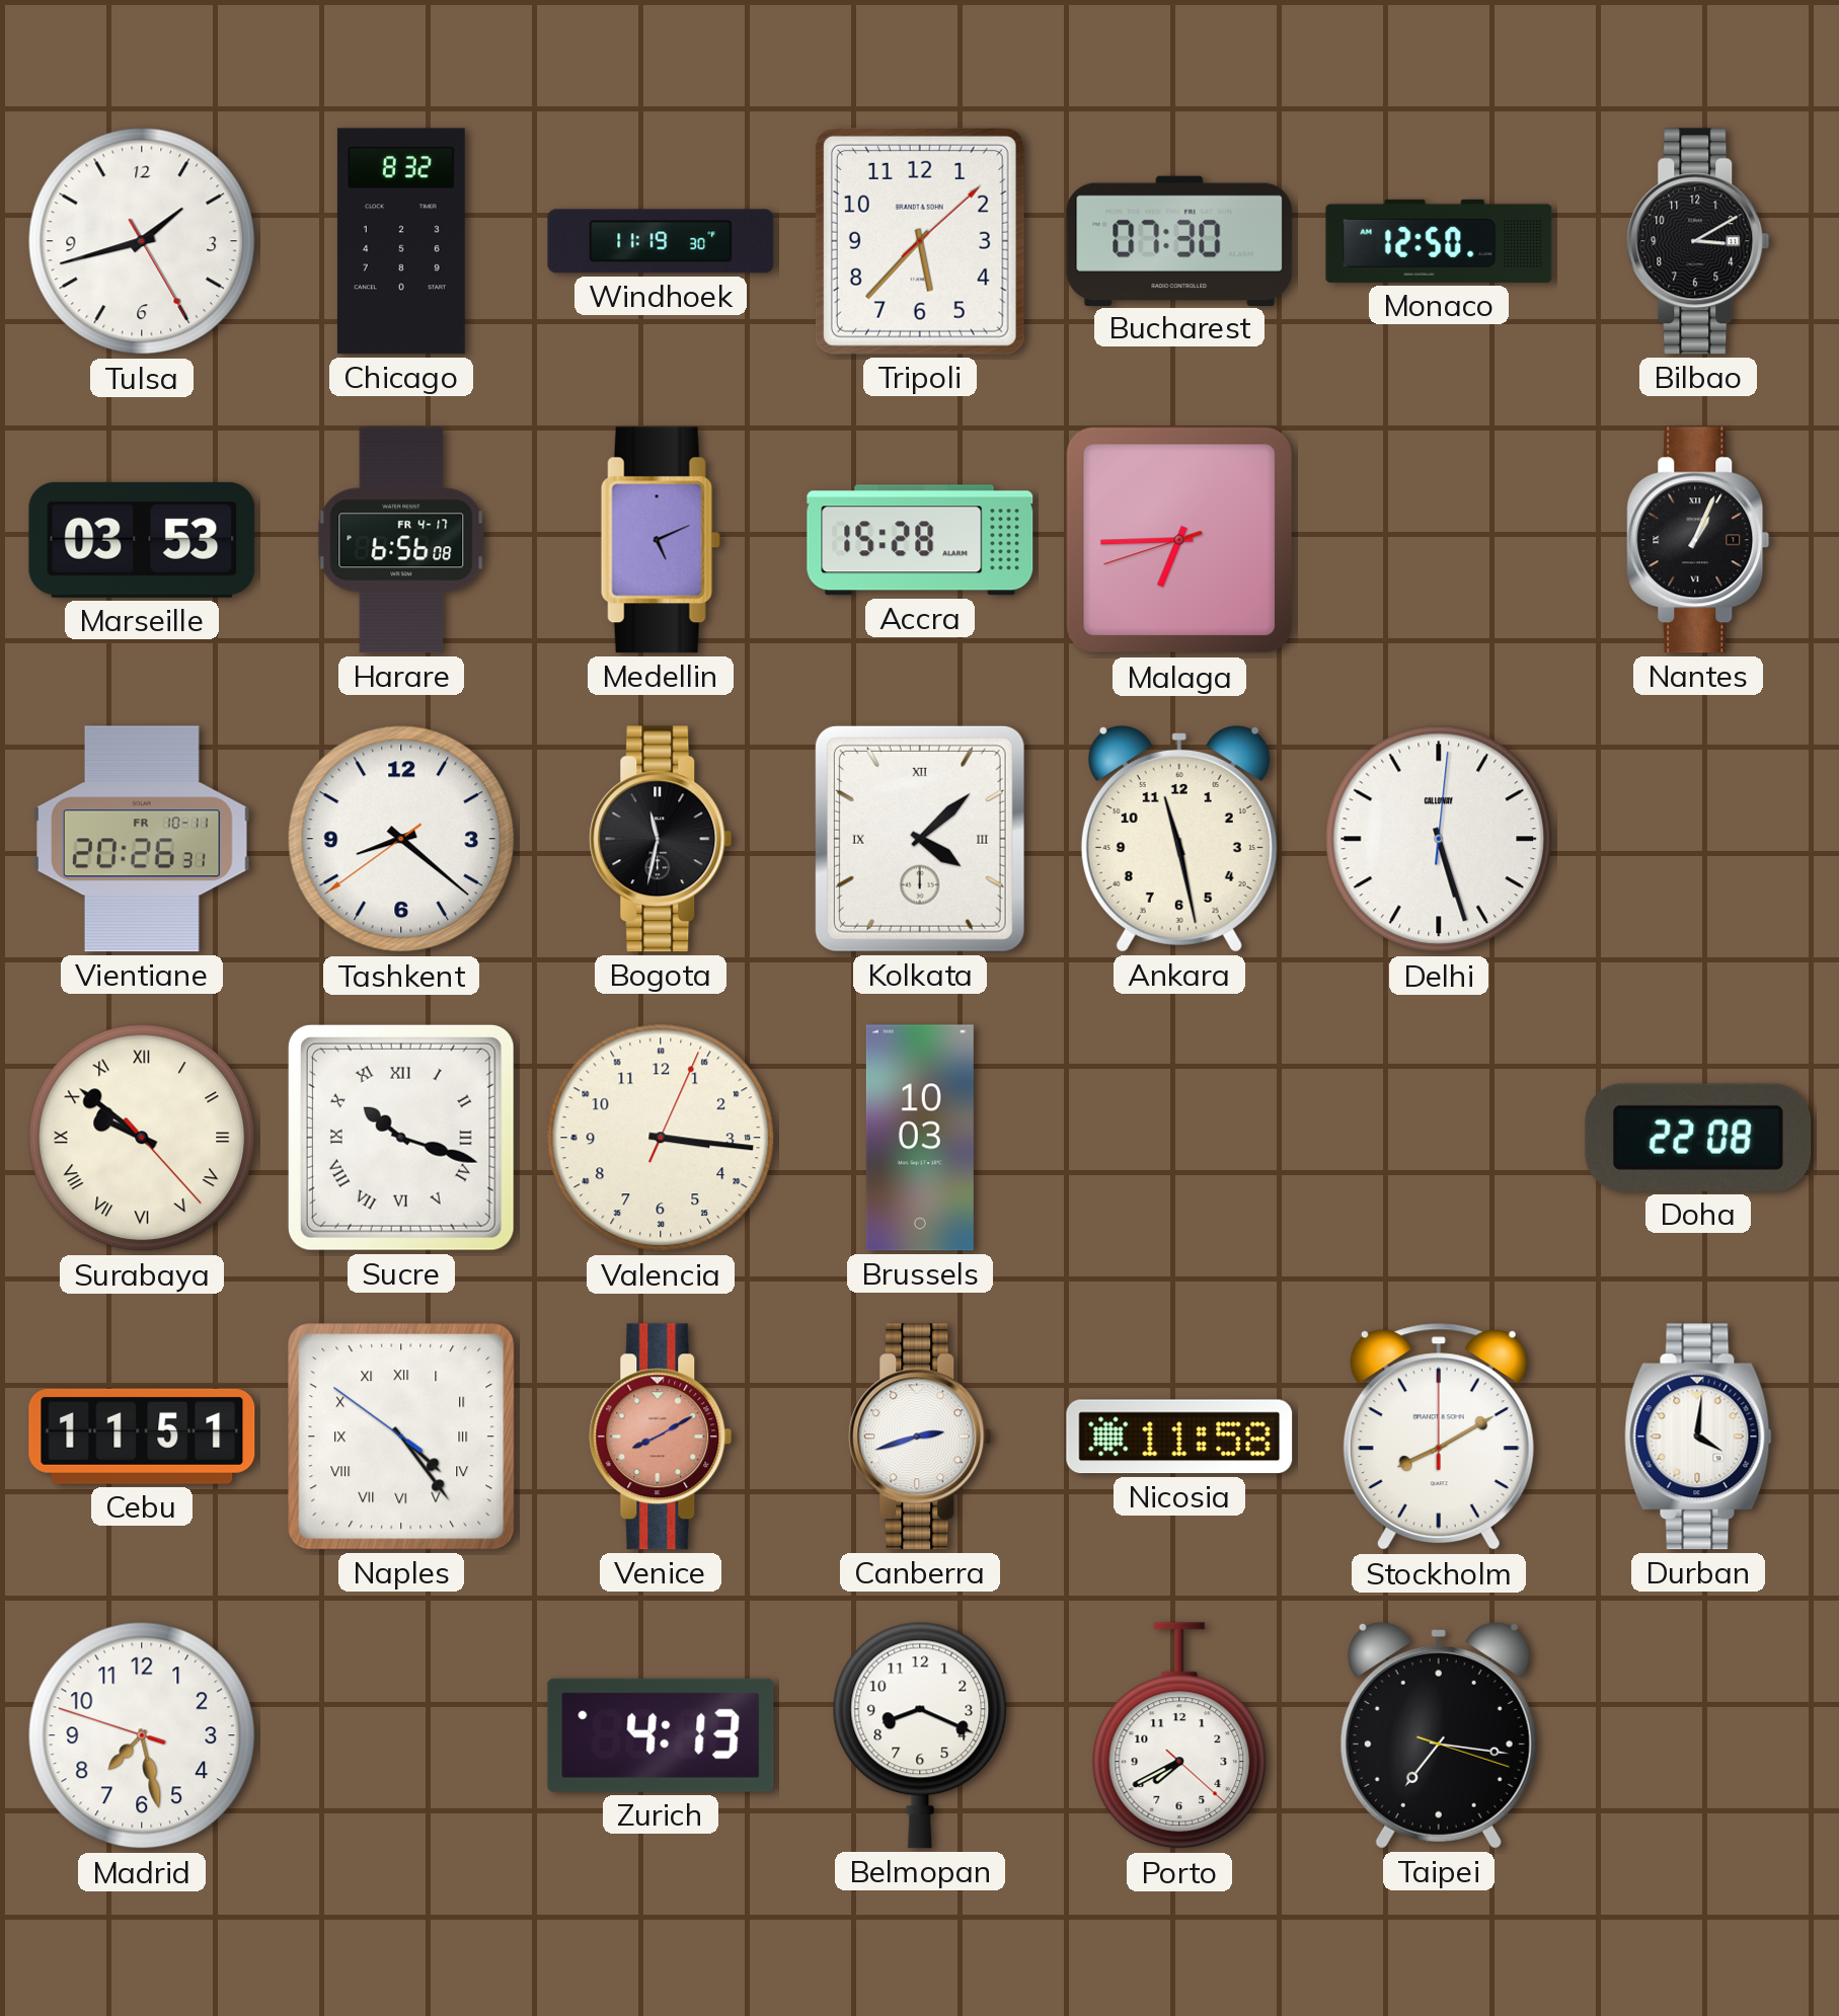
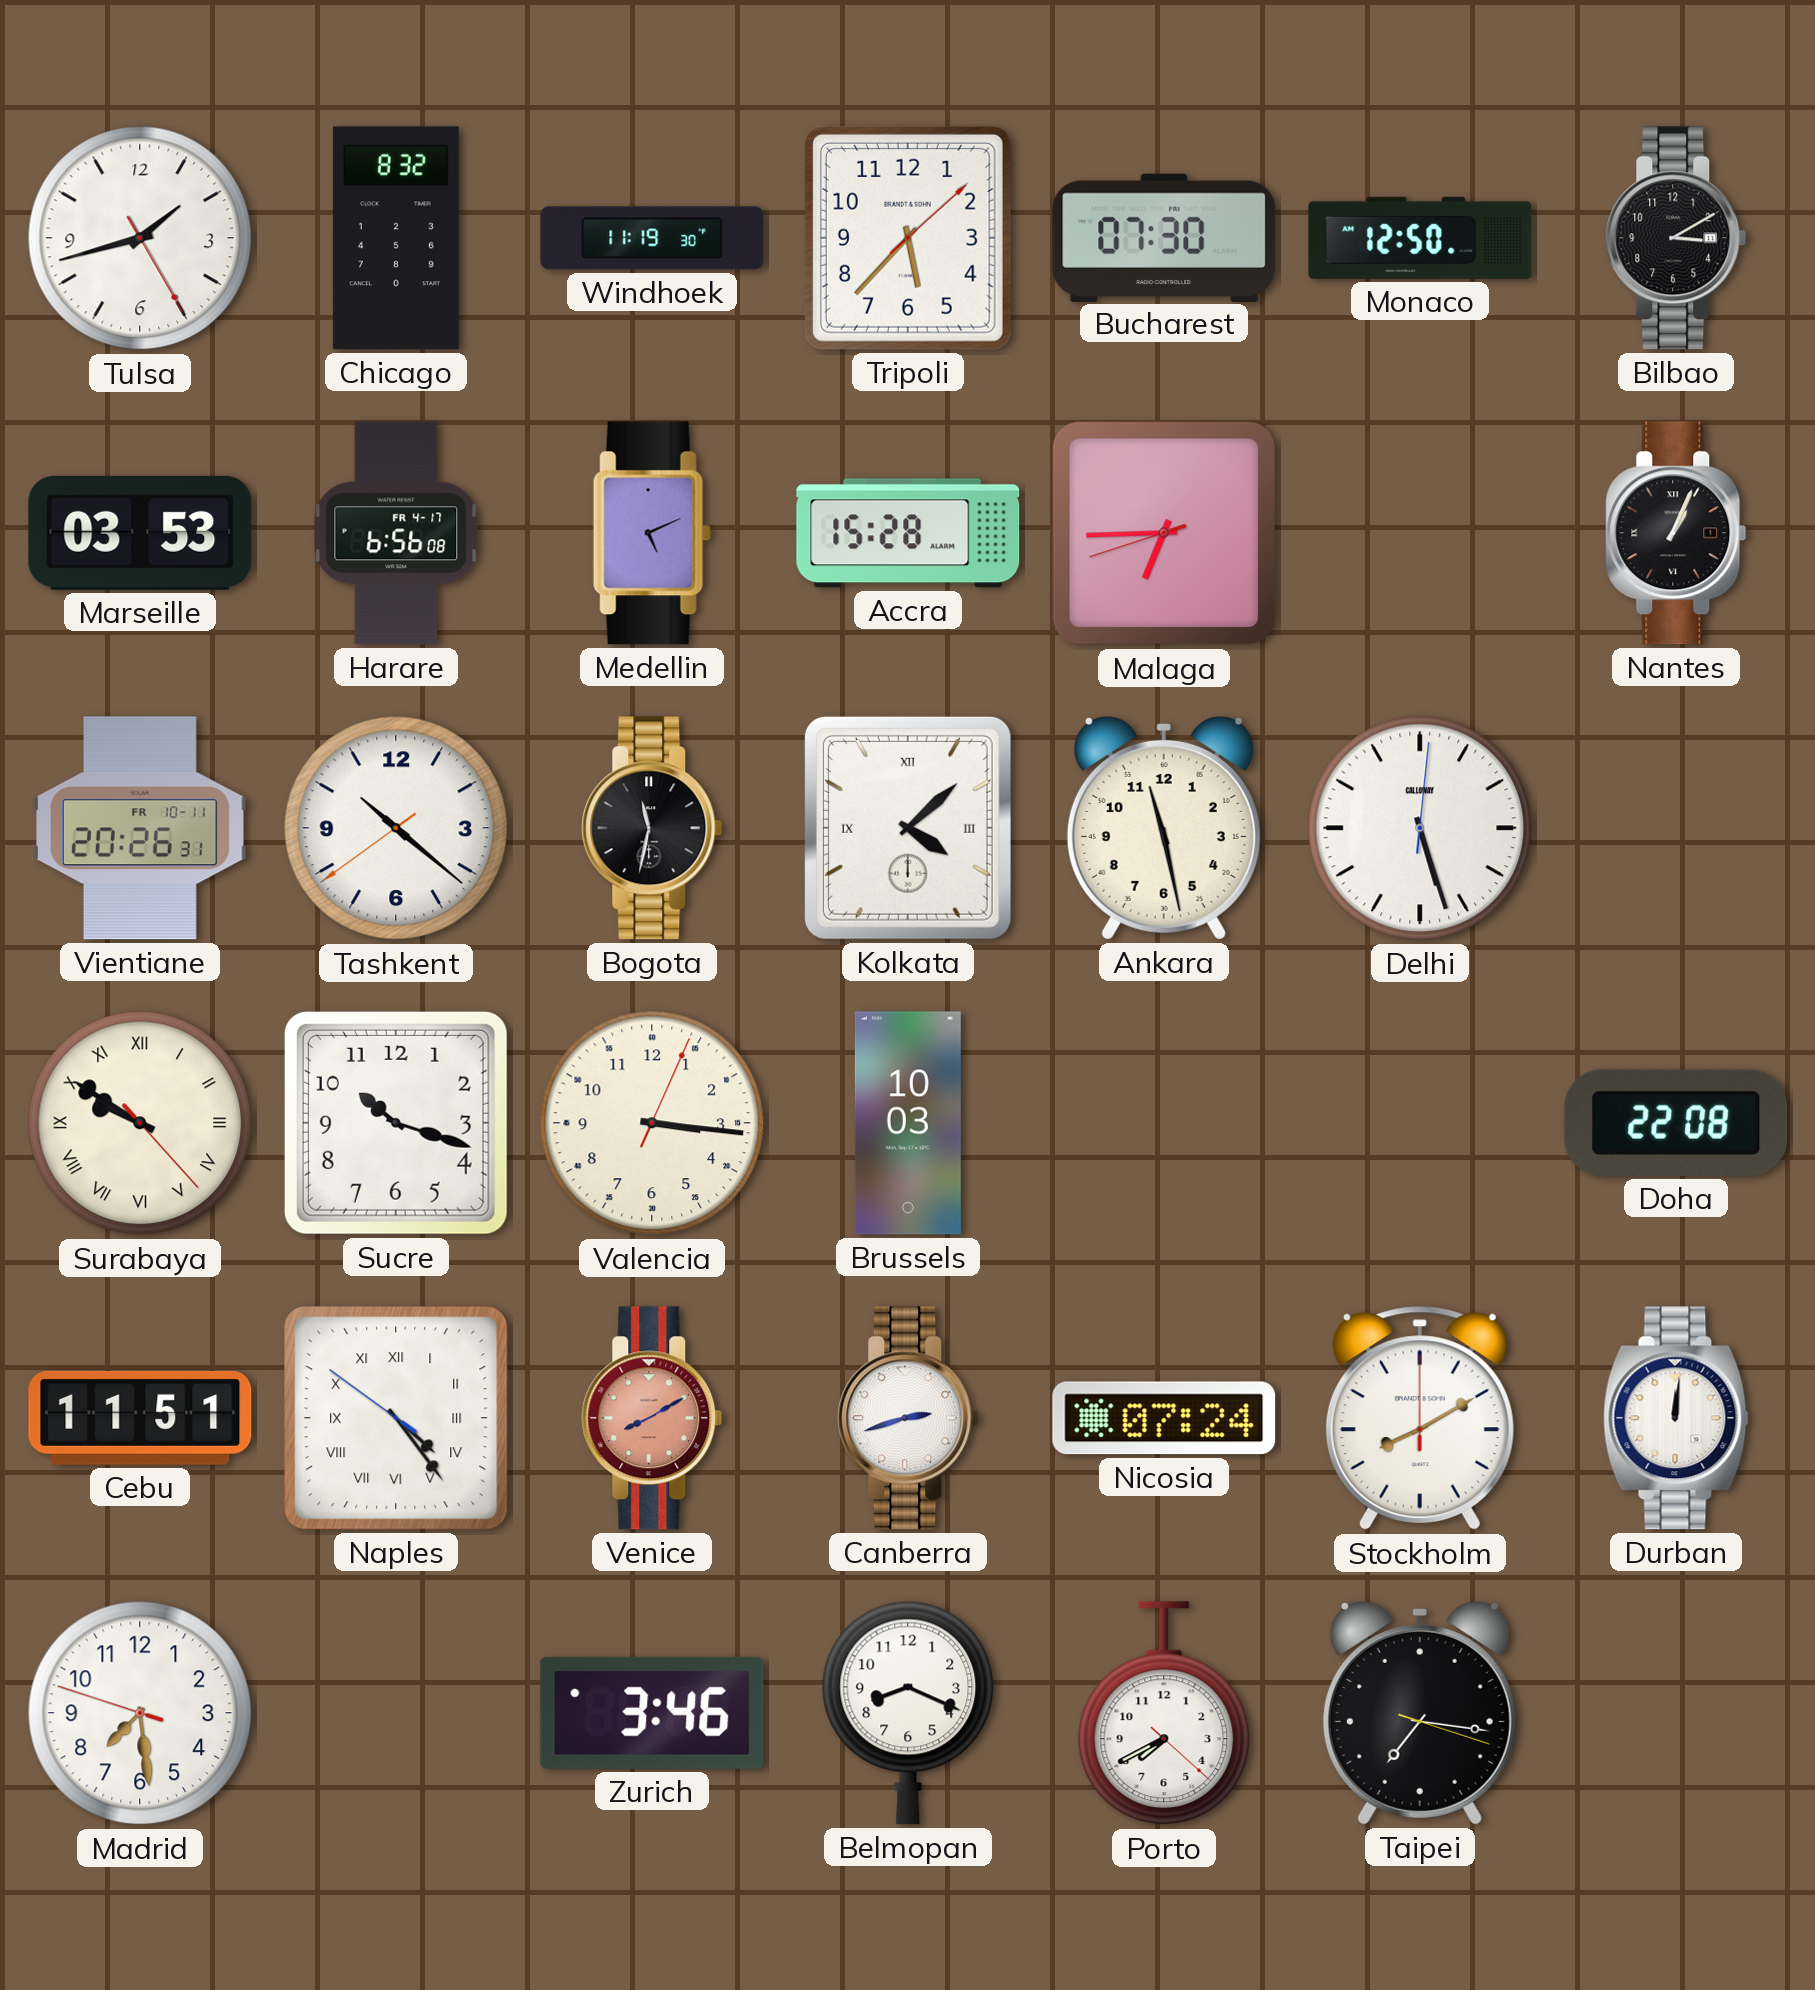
Tashkent: 8:21 -> 10:21
Surabaya: 9:51 -> 9:50
Sucre numerals: Roman -> Arabic
Nicosia: 11:58 -> 07:24
Durban: 4:01 -> 12:01
Madrid: 7:27 -> 7:28
Zurich: 4:13 -> 3:46
